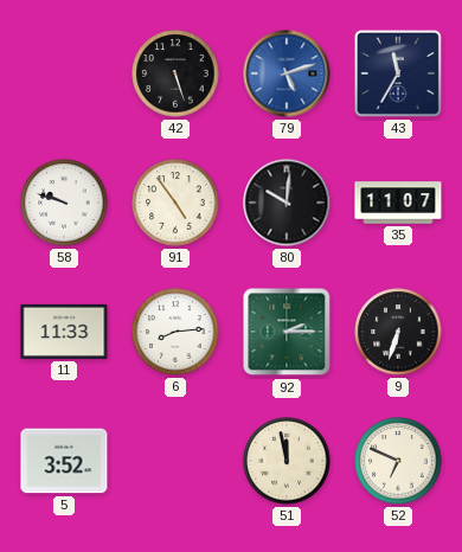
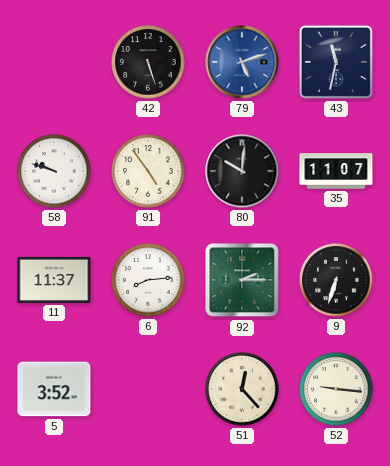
43: 11:35 -> 11:32
11: 11:33 -> 11:37
51: 11:58 -> 12:23
52: 6:49 -> 9:16
